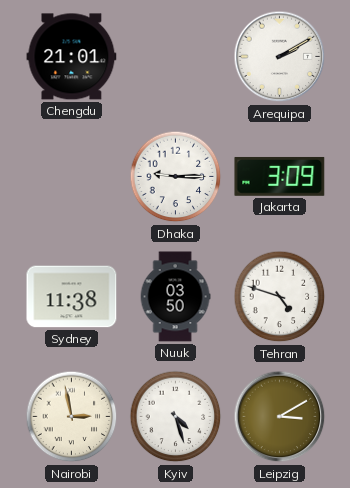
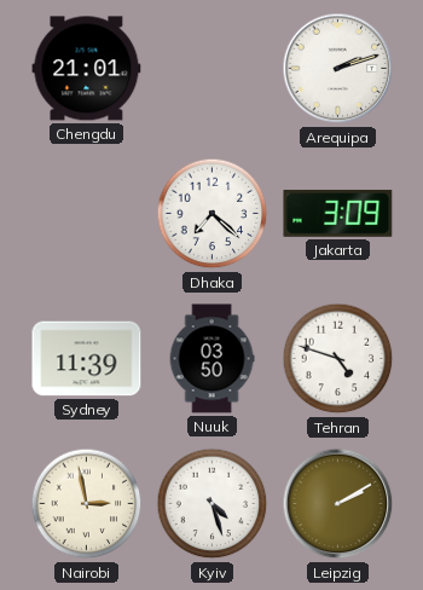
Arequipa: 2:10 -> 2:12
Dhaka: 9:15 -> 7:22
Sydney: 11:38 -> 11:39
Leipzig: 3:10 -> 2:10
